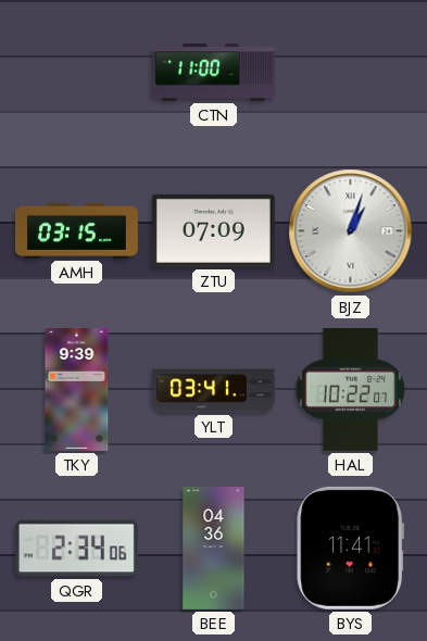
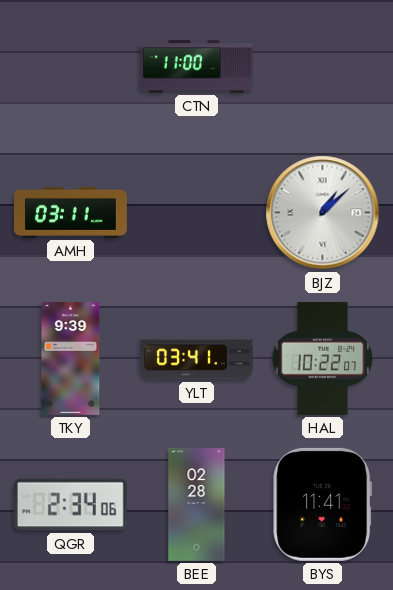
AMH: 03:15 -> 03:11
ZTU: 07:09 -> none
BJZ: 1:03 -> 1:08
BEE: 04:36 -> 02:28
